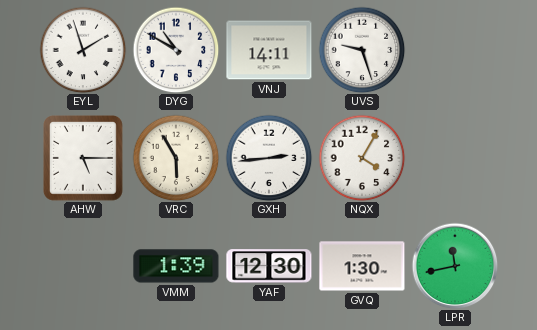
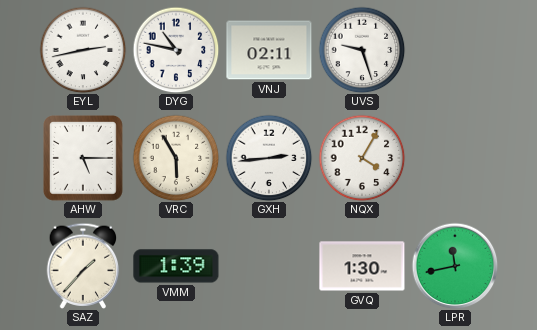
EYL: 1:57 -> 2:43
DYG: 10:50 -> 10:47
VNJ: 14:11 -> 02:11
SAZ: none -> 1:37
YAF: 12:30 -> none
